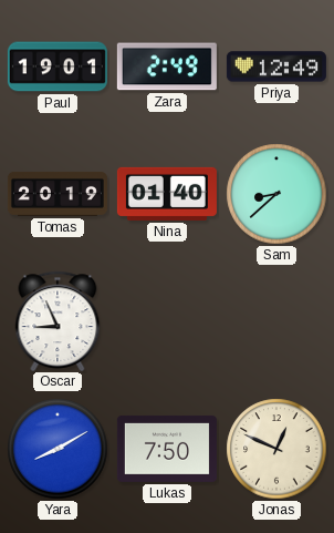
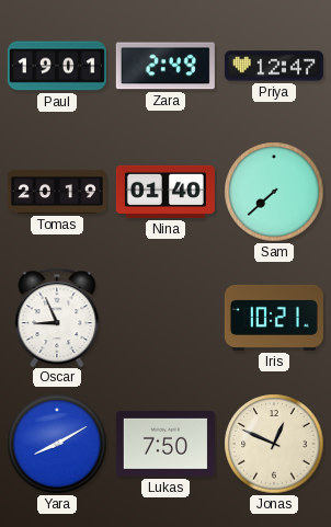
Priya: 12:49 -> 12:47
Sam: 8:38 -> 7:38
Iris: none -> 10:21
